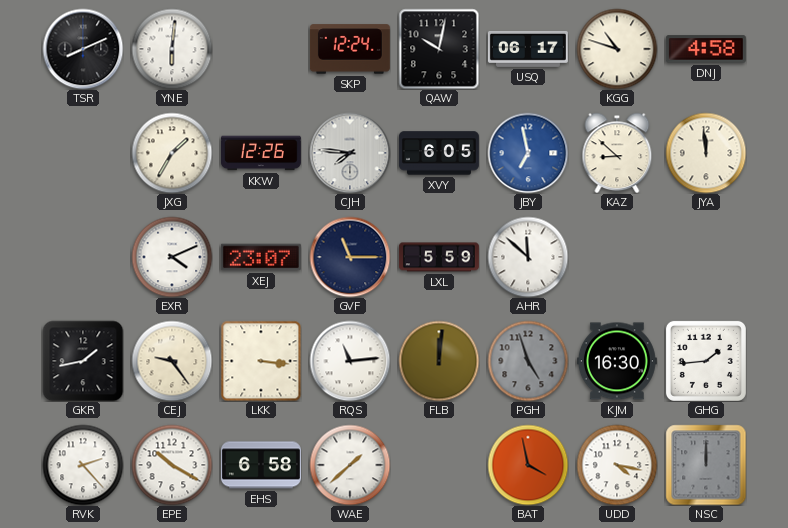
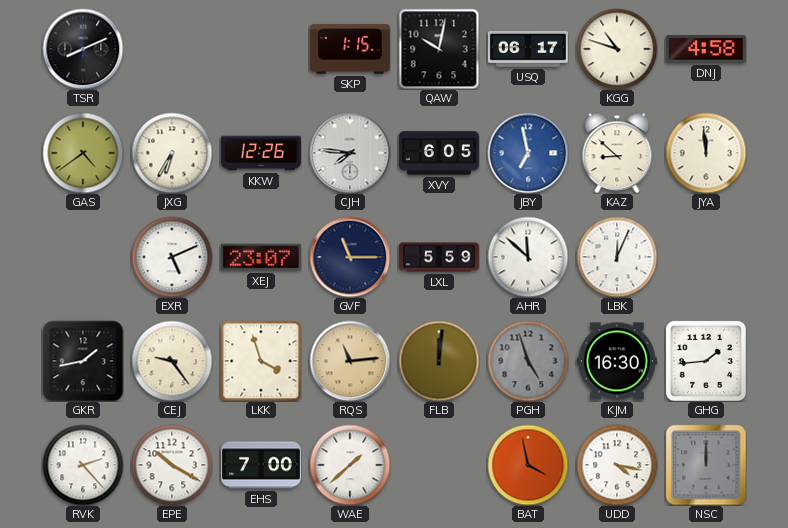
YNE: 6:01 -> none
SKP: 12:24 -> 1:15
GAS: none -> 4:39
JXG: 1:35 -> 6:35
EXR: 4:11 -> 5:11
LBK: none -> 12:04
LKK: 3:16 -> 3:57
RQS dial: white -> champagne
EHS: 6:58 -> 7:00
